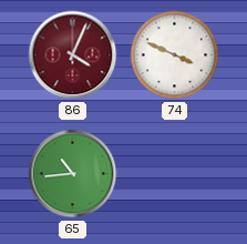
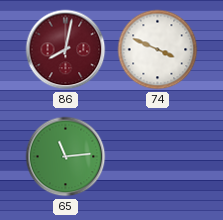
86: 4:04 -> 8:02
65: 10:44 -> 11:14
